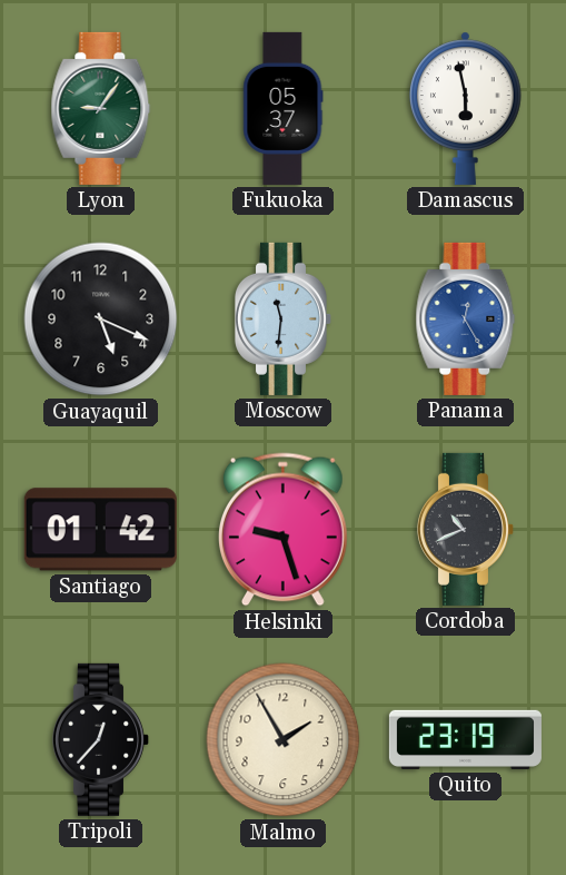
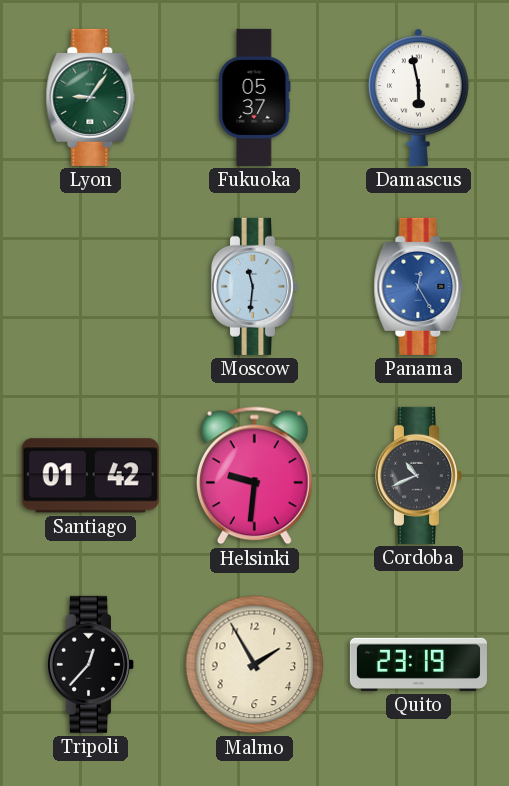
Guayaquil: 5:19 -> none
Helsinki: 9:27 -> 9:31
